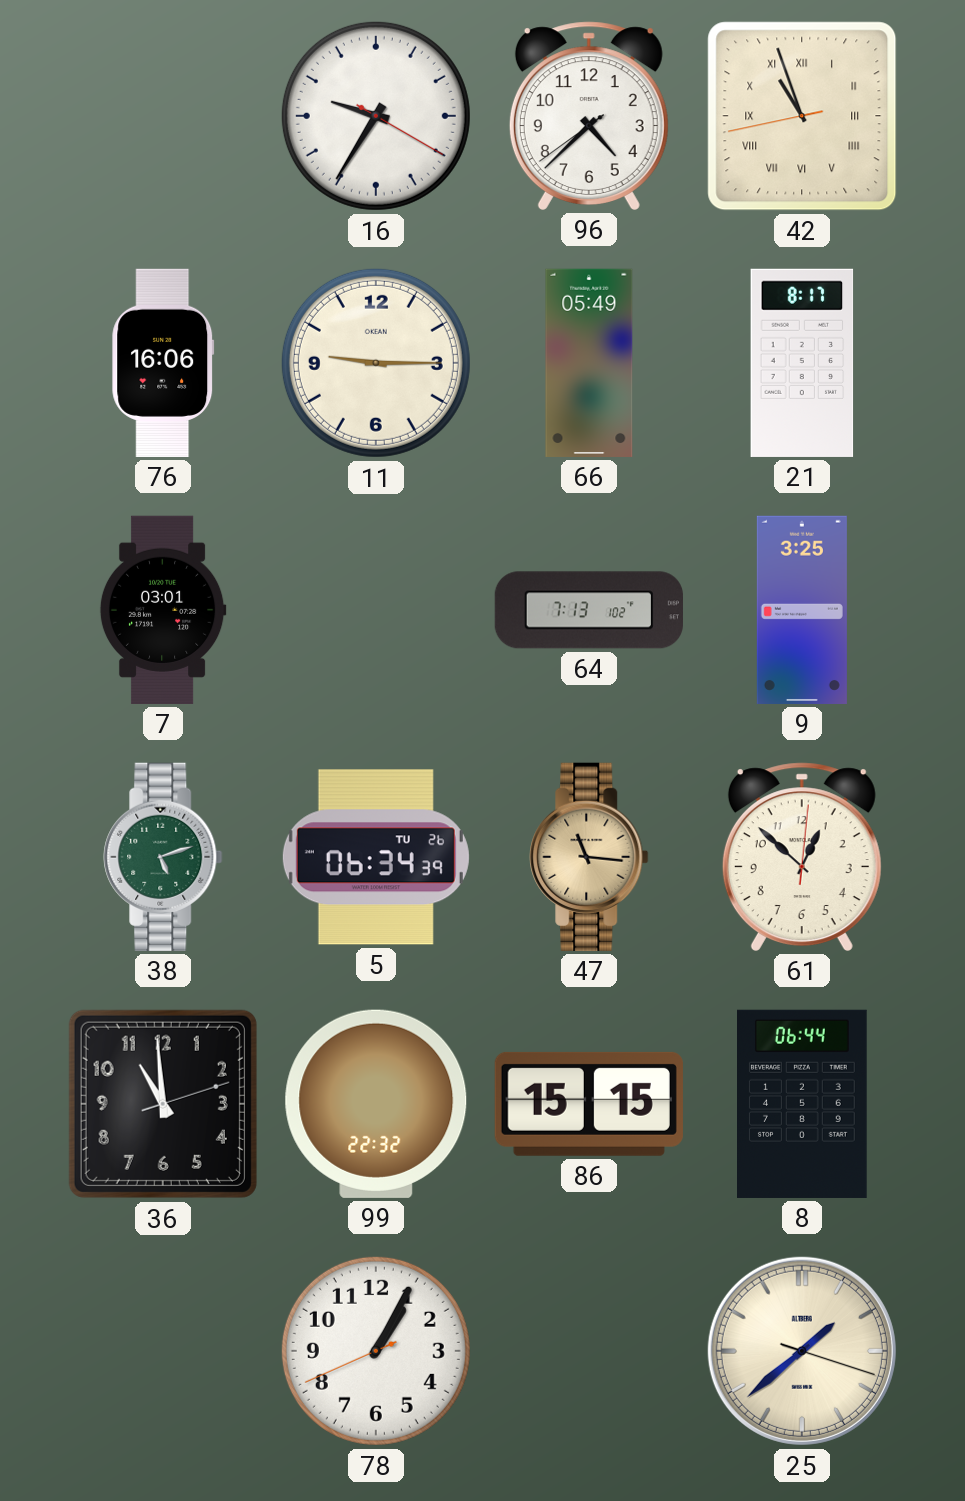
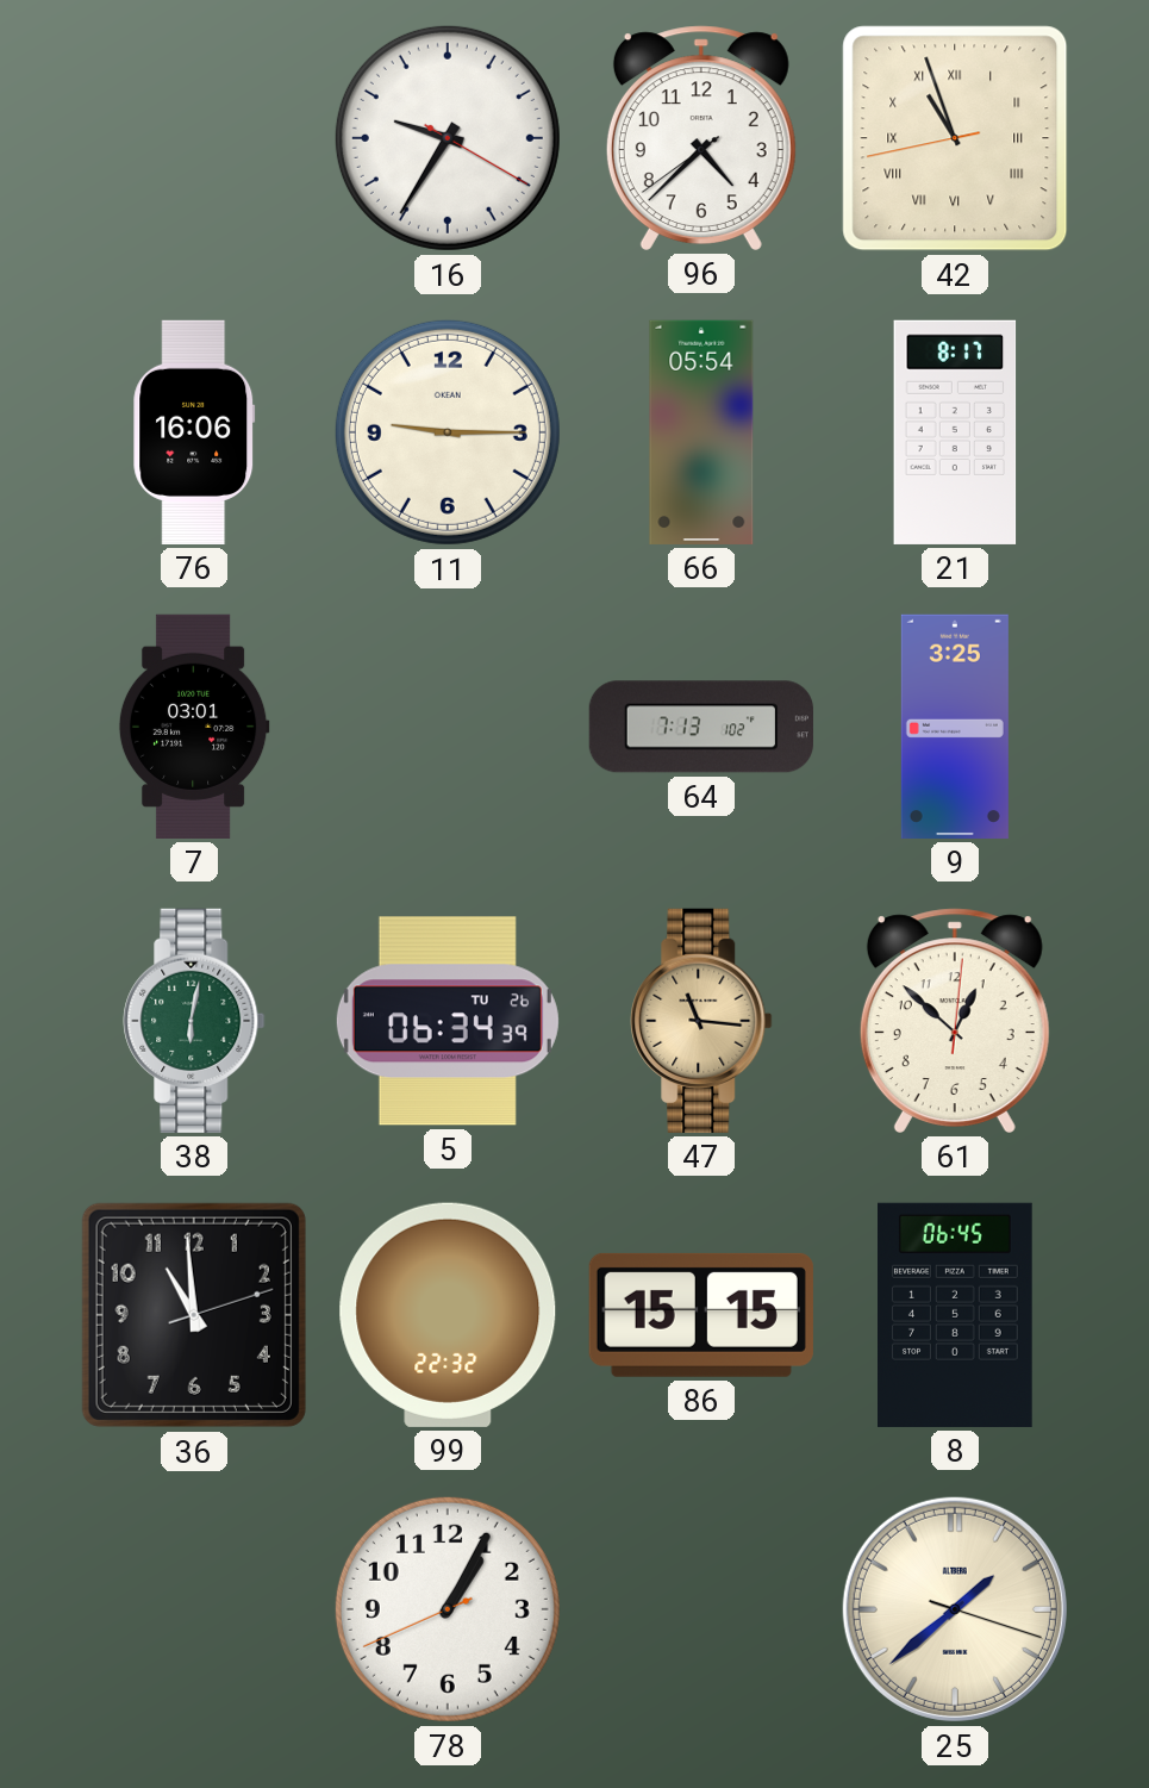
66: 05:49 -> 05:54
38: 5:12 -> 6:02
8: 06:44 -> 06:45
